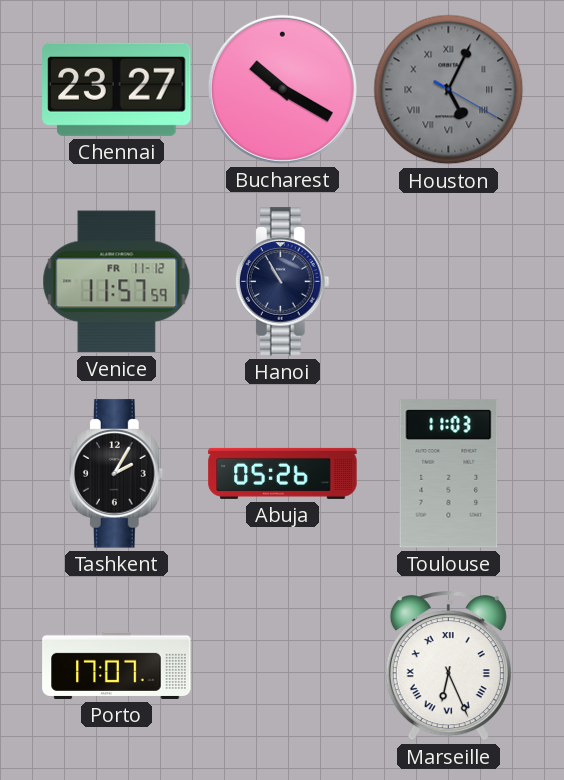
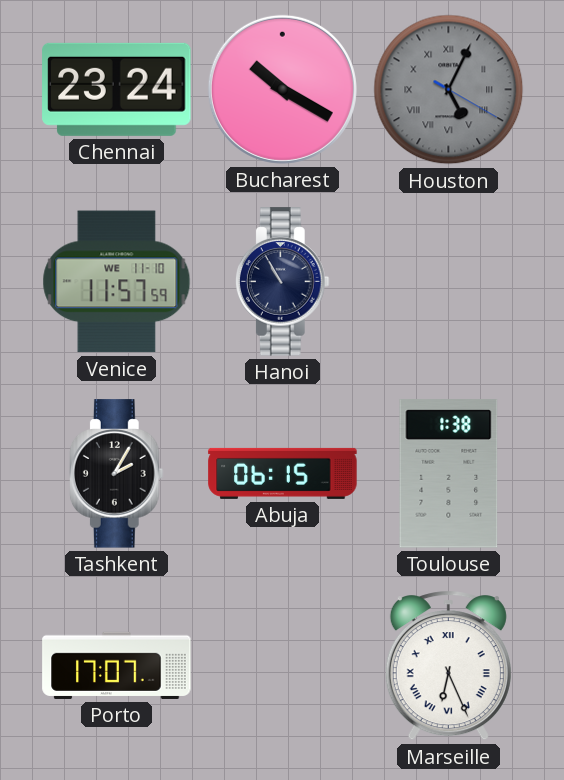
Chennai: 23:27 -> 23:24
Venice date: FR 11-12 -> WE 11-10
Abuja: 05:26 -> 06:15
Toulouse: 11:03 -> 1:38
